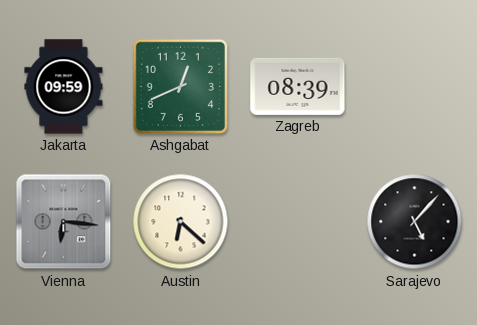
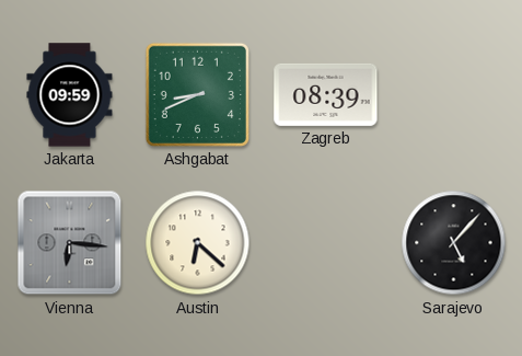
Ashgabat: 12:41 -> 8:41
